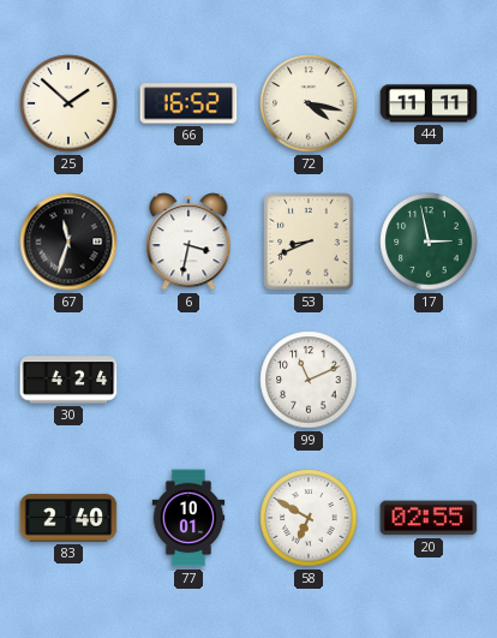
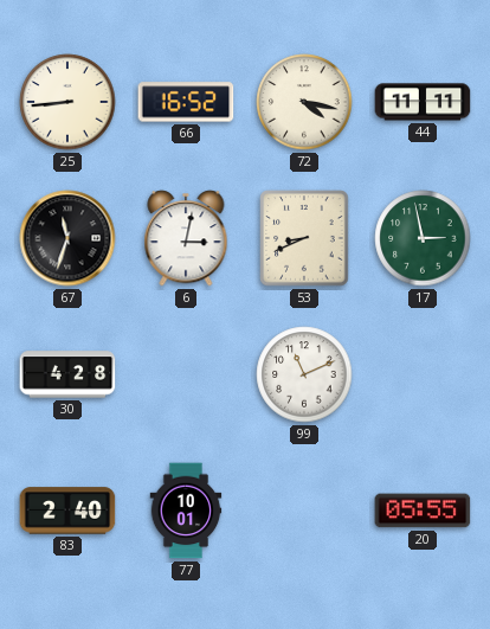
25: 1:52 -> 8:44
6: 3:32 -> 3:02
30: 4:24 -> 4:28
58: 6:50 -> none
20: 02:55 -> 05:55
